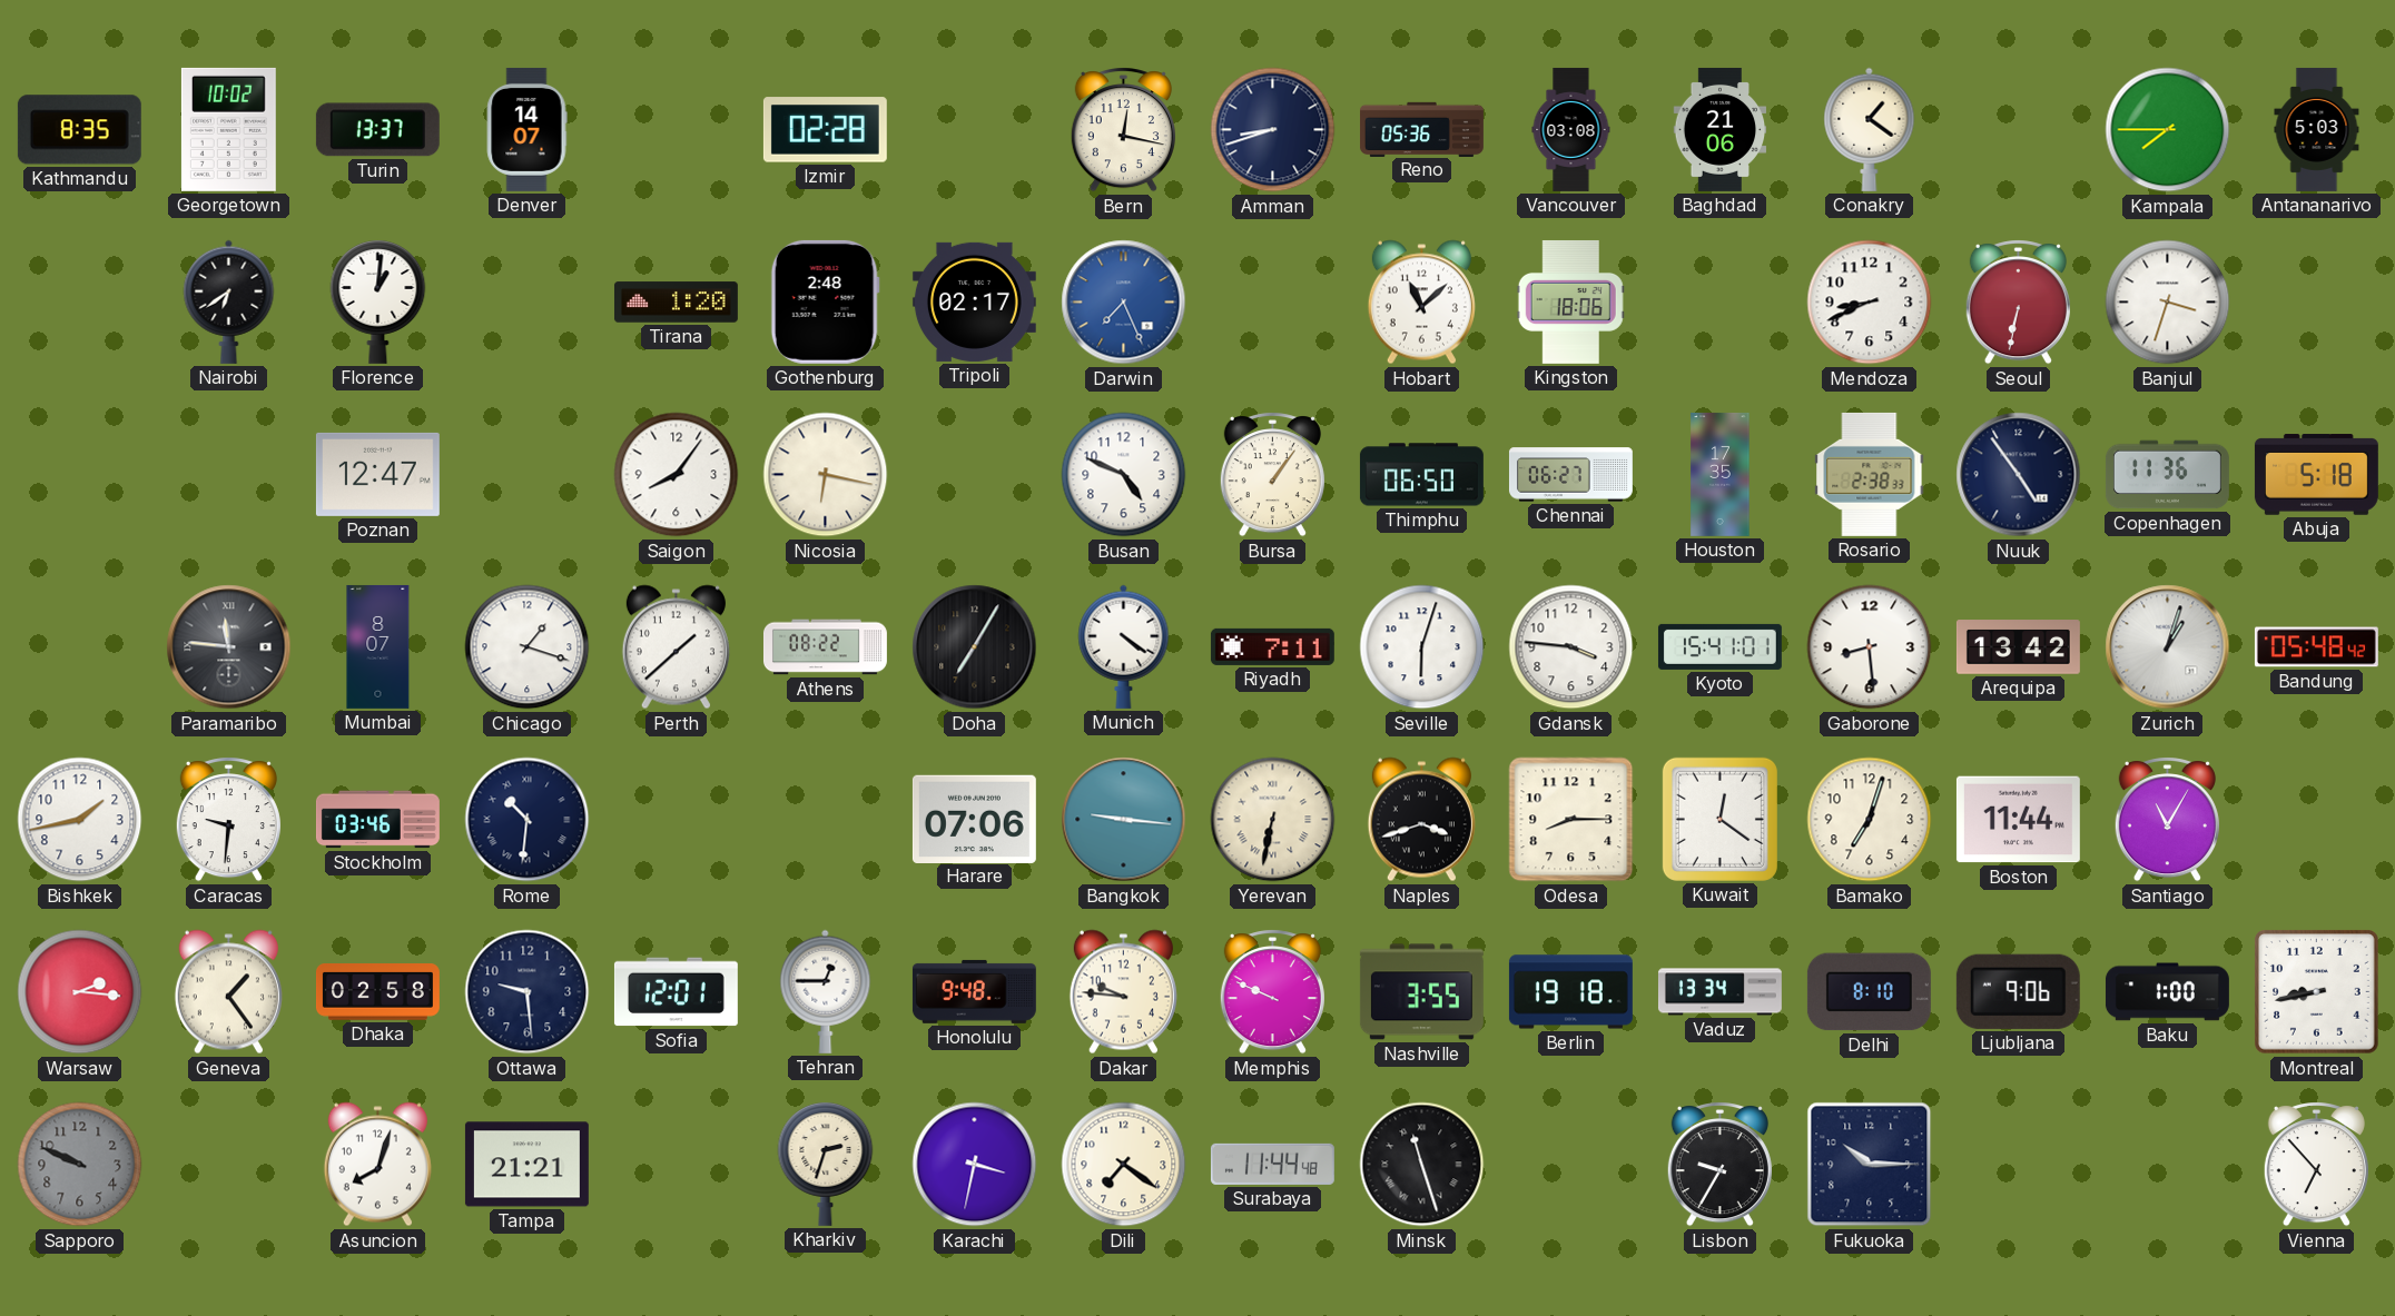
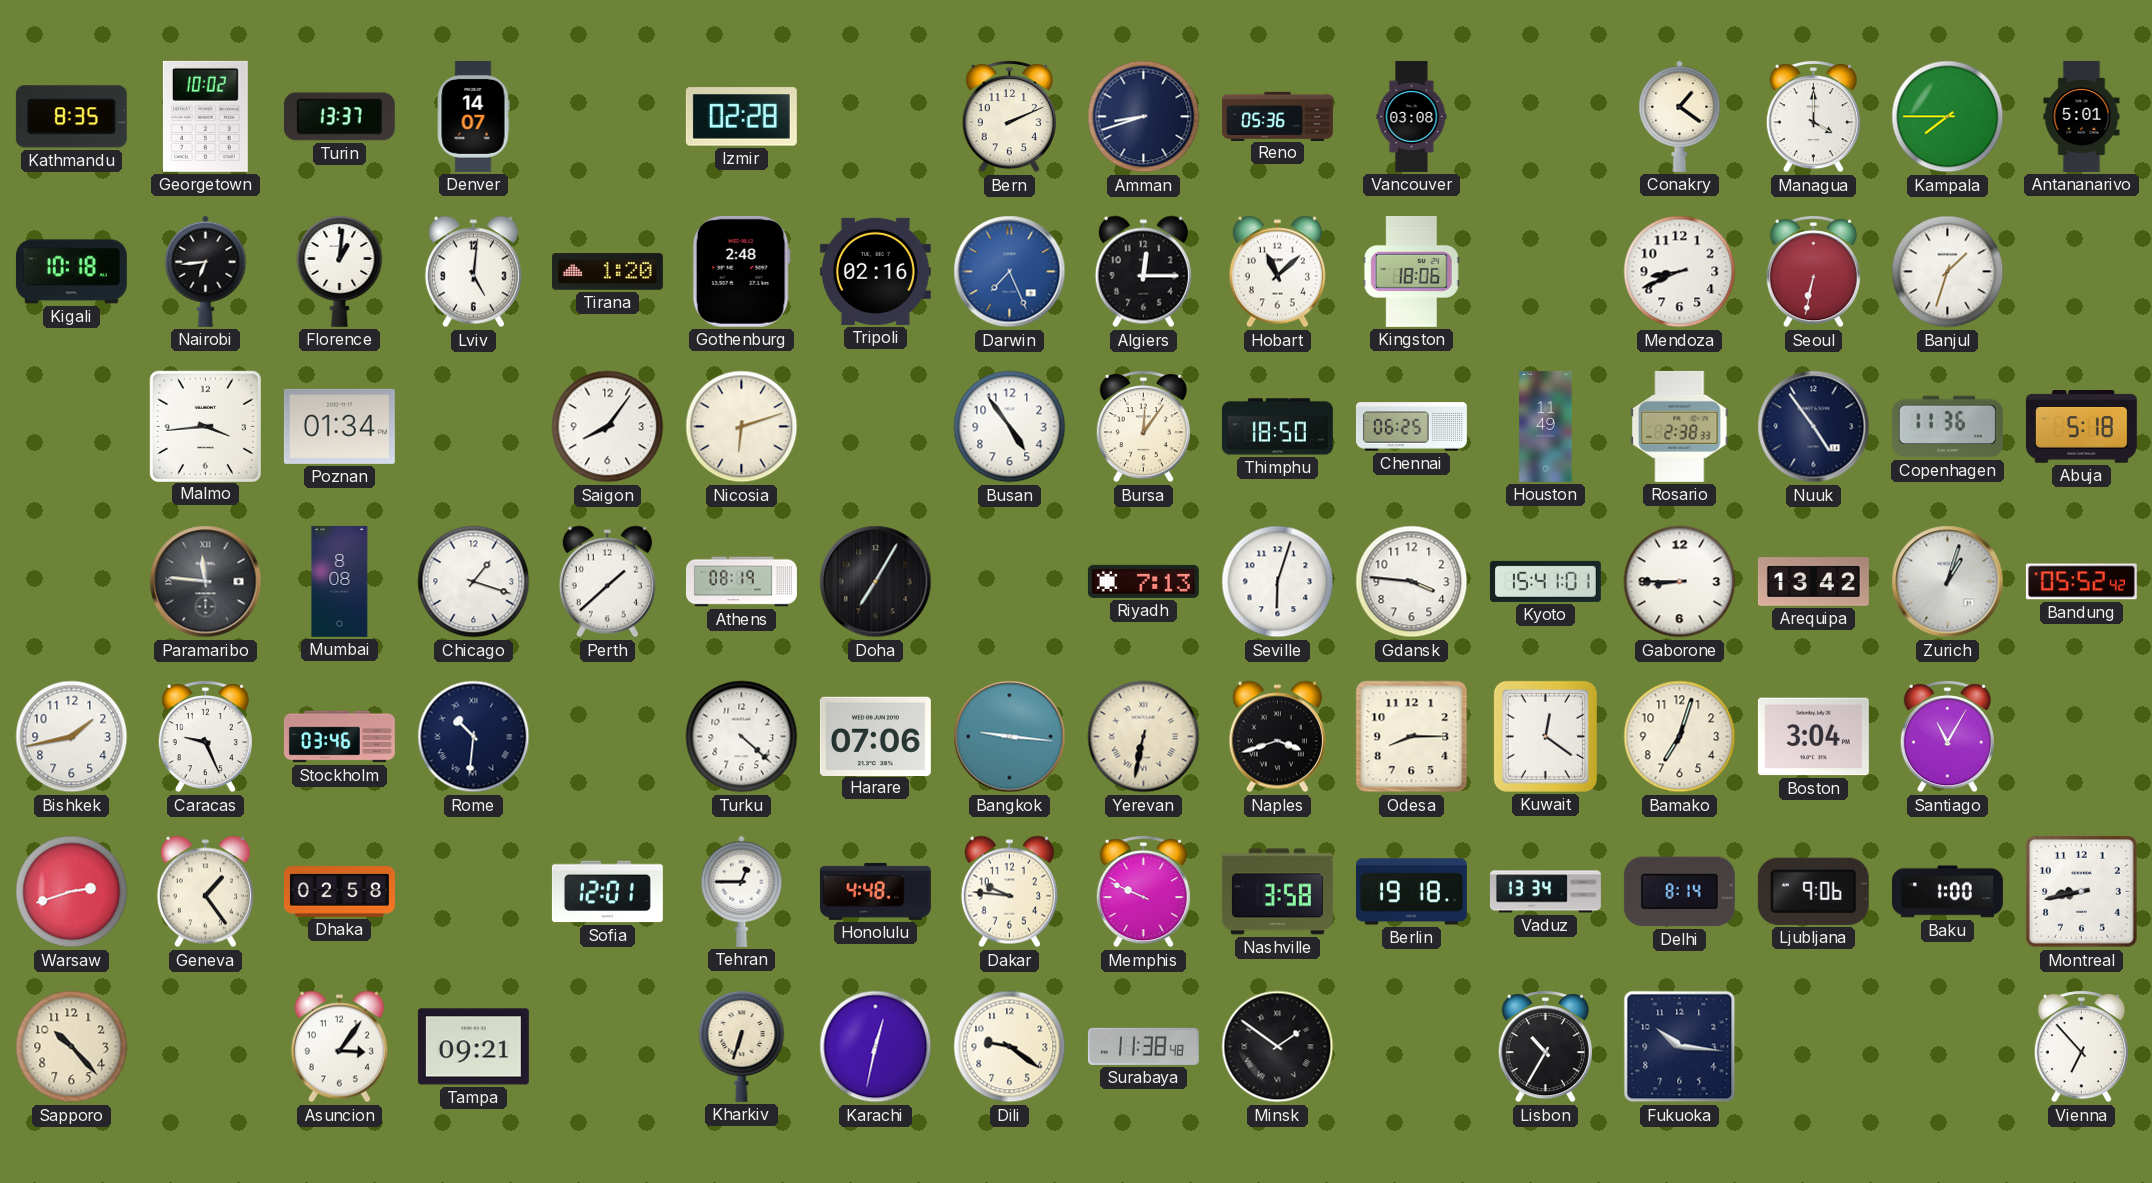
Bern: 12:17 -> 2:11
Baghdad: 21:06 -> none
Managua: none -> 4:00
Antananarivo: 5:03 -> 5:01
Kigali: none -> 10:18
Nairobi: 6:39 -> 6:44
Lviv: none -> 5:01
Tripoli: 02:17 -> 02:16
Algiers: none -> 12:15
Banjul: 3:33 -> 1:33
Malmo: none -> 3:44
Poznan: 12:47 -> 01:34
Nicosia: 6:17 -> 6:12
Busan: 4:49 -> 4:54
Bursa: 1:06 -> 12:06
Thimphu: 06:50 -> 18:50
Chennai: 06:27 -> 06:25
Houston: 17:35 -> 11:49
Mumbai: 8:07 -> 8:08
Athens: 08:22 -> 08:19
Munich: 4:21 -> none
Riyadh: 7:11 -> 7:13
Gaborone: 8:29 -> 8:45
Bandung: 05:48 -> 05:52
Caracas: 9:31 -> 9:26
Turku: none -> 4:22
Boston: 11:44 -> 3:04
Warsaw: 2:16 -> 2:42
Ottawa: 9:29 -> none
Honolulu: 9:48 -> 4:48
Nashville: 3:55 -> 3:58
Delhi: 8:10 -> 8:14
Sapporo: 9:49 -> 10:23
Sapporo dial: grey -> cream
Asuncion: 8:03 -> 3:06
Tampa: 21:21 -> 09:21
Kharkiv: 2:33 -> 6:33
Karachi: 3:32 -> 12:32
Dili: 7:21 -> 9:21
Surabaya: 11:44 -> 11:38
Minsk: 11:27 -> 1:51
Lisbon: 9:35 -> 10:35
Fukuoka: 10:15 -> 10:16
